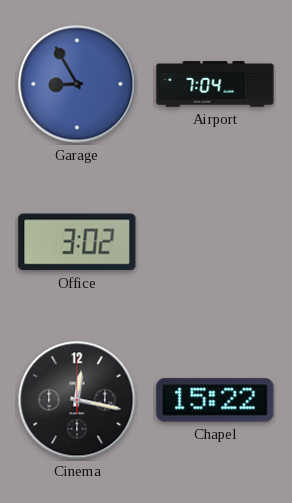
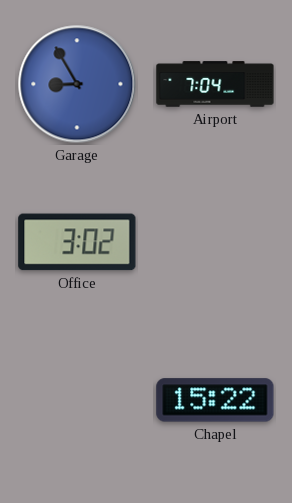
Cinema: 12:17 -> none
